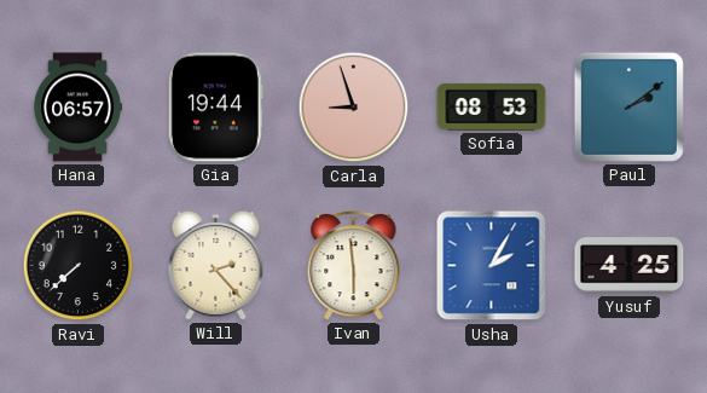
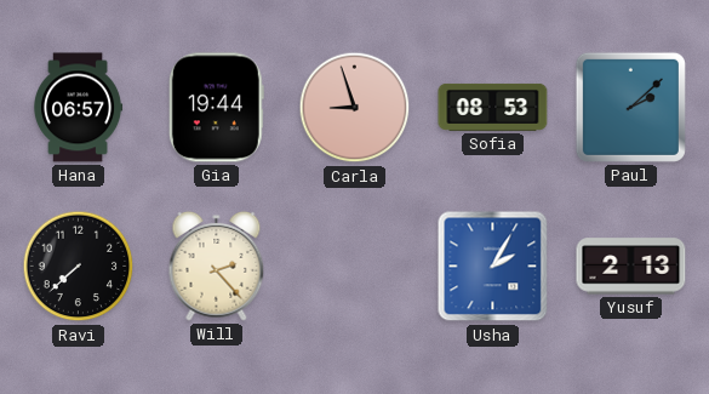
Paul: 2:09 -> 2:08
Ivan: 5:59 -> none
Yusuf: 4:25 -> 2:13
